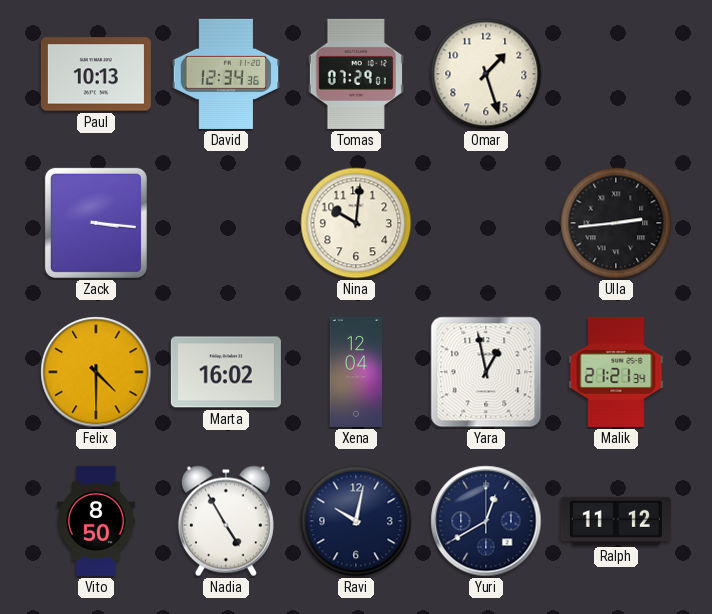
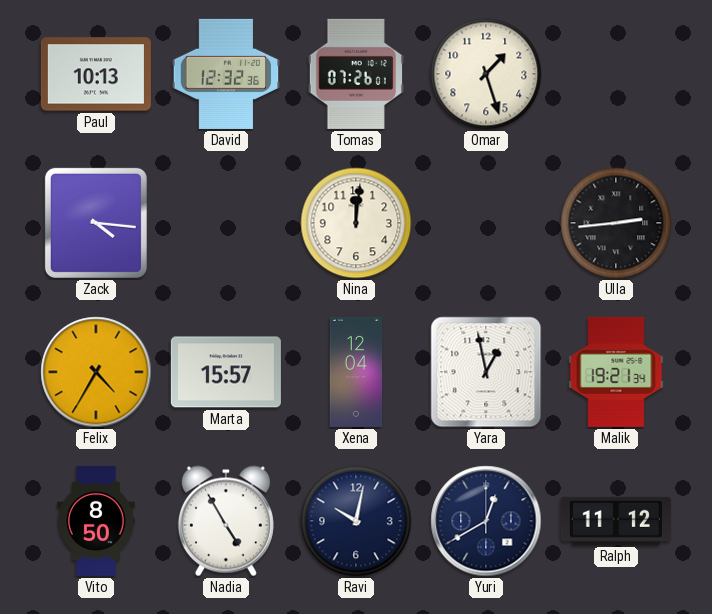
David: 12:34 -> 12:32
Tomas: 07:29 -> 07:26
Zack: 3:16 -> 4:16
Nina: 10:01 -> 12:01
Felix: 4:30 -> 4:35
Marta: 16:02 -> 15:57
Malik: 21:21 -> 19:21
